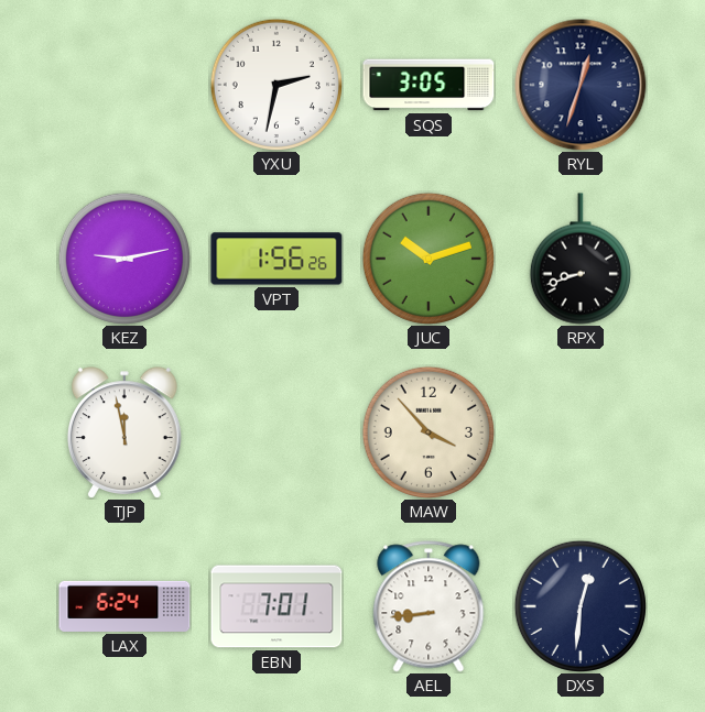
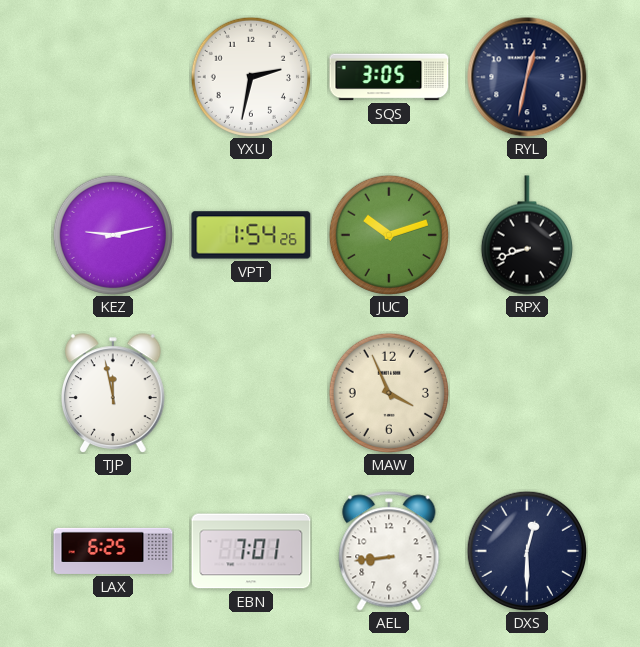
RYL: 12:33 -> 12:32
VPT: 1:56 -> 1:54
MAW: 3:53 -> 3:56
LAX: 6:24 -> 6:25
DXS: 12:31 -> 12:30
